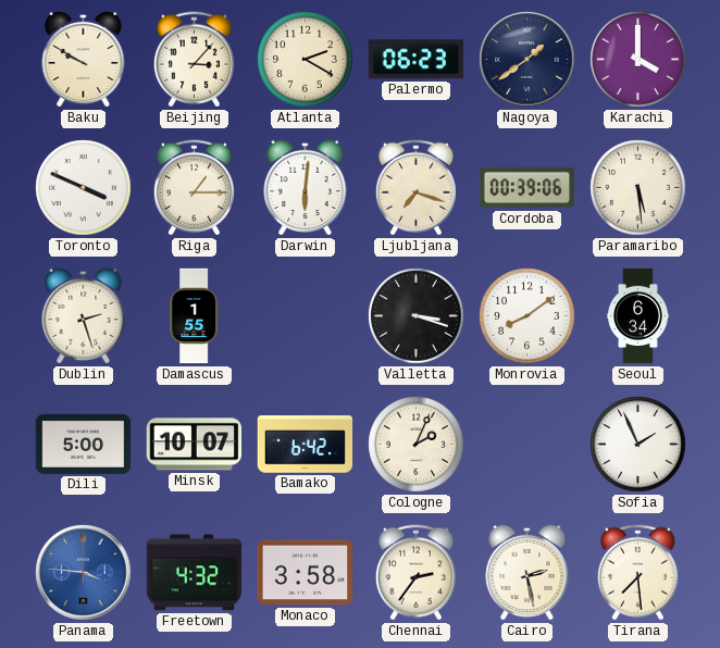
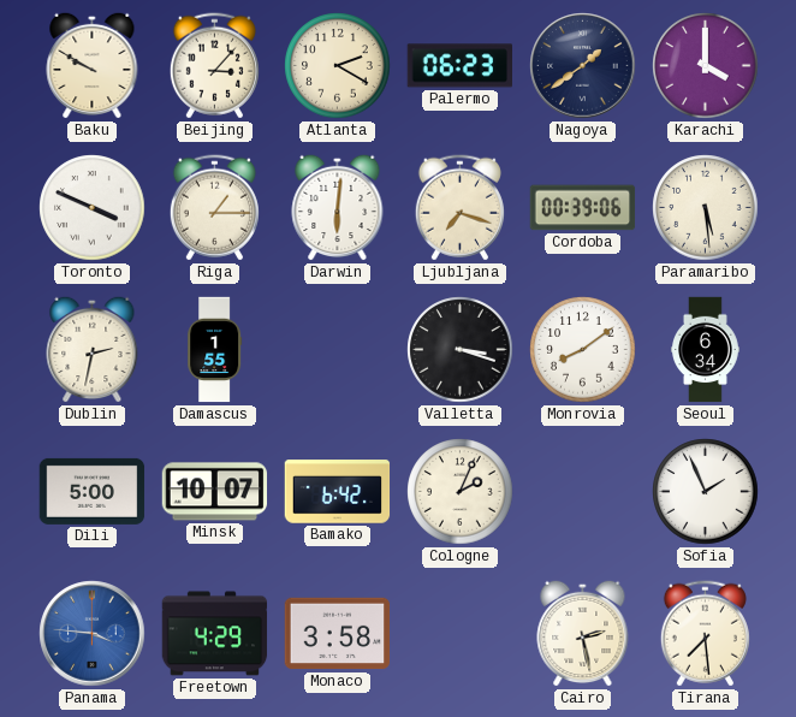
Dublin: 2:27 -> 2:32
Freetown: 4:32 -> 4:29
Chennai: 2:36 -> none
